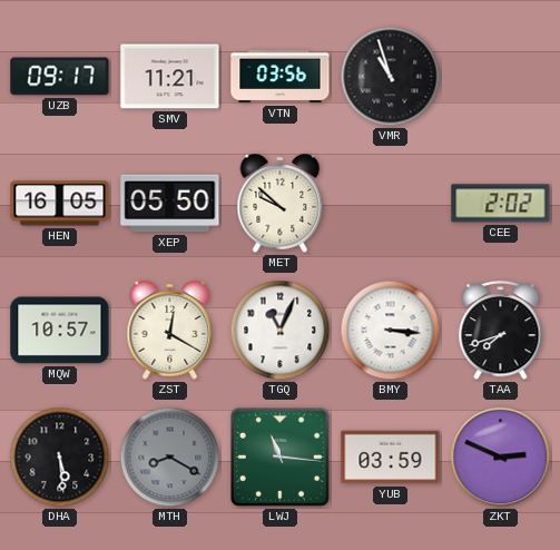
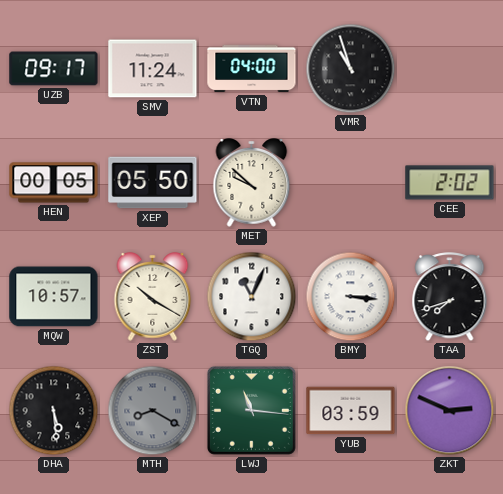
SMV: 11:21 -> 11:24
VTN: 03:56 -> 04:00
HEN: 16:05 -> 00:05
ZST: 12:20 -> 10:20
